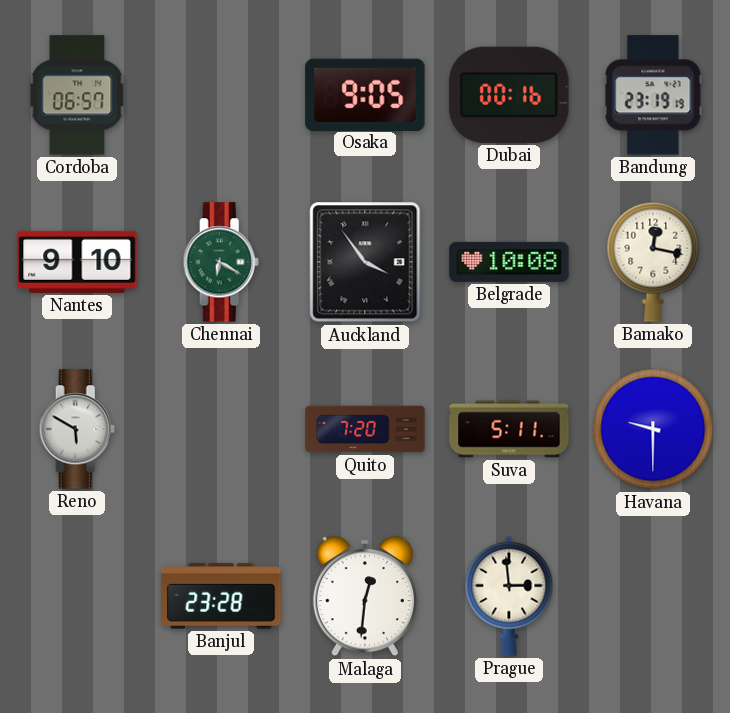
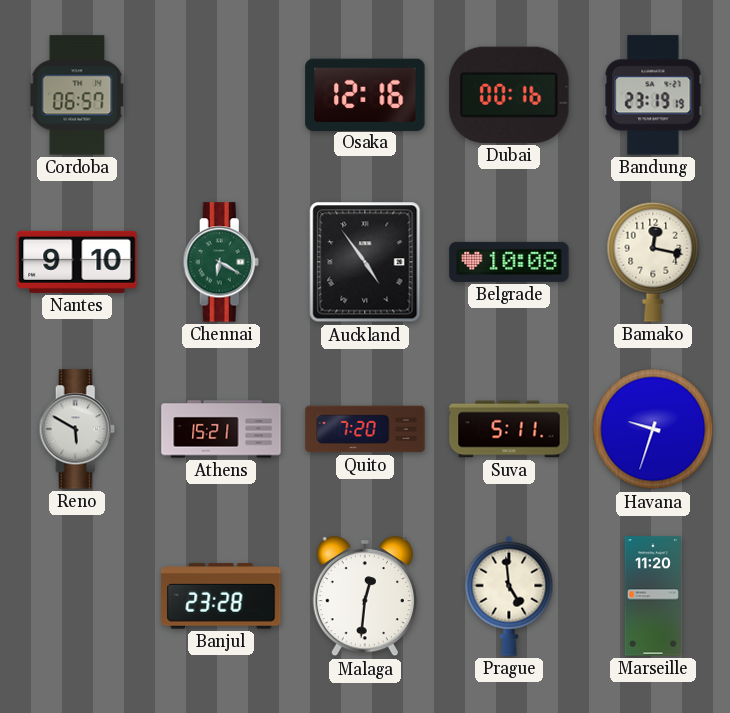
Osaka: 9:05 -> 12:16
Auckland: 3:54 -> 4:54
Athens: none -> 15:21
Havana: 9:30 -> 9:33
Prague: 2:59 -> 4:59
Marseille: none -> 11:20
